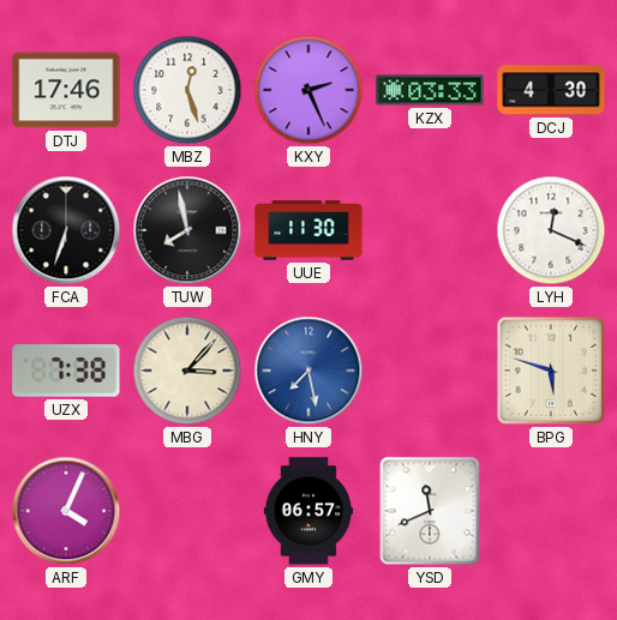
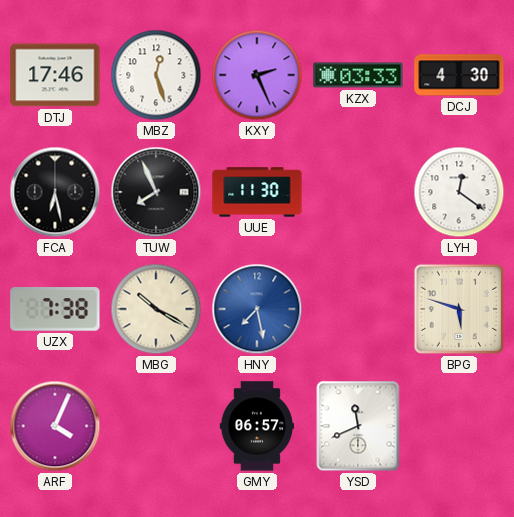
FCA: 6:33 -> 6:28
TUW: 7:58 -> 7:56
LYH: 12:19 -> 12:21
MBG: 3:07 -> 10:20
